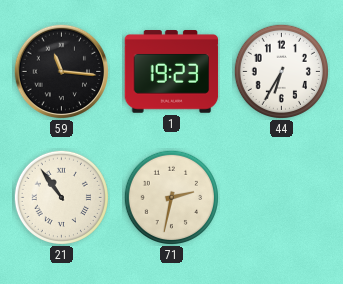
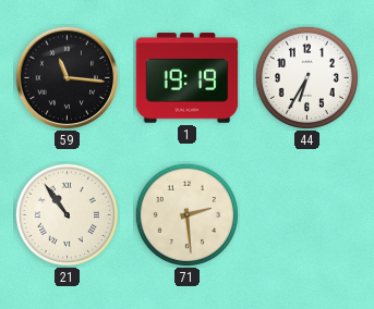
1: 19:23 -> 19:19
71: 2:32 -> 2:29
